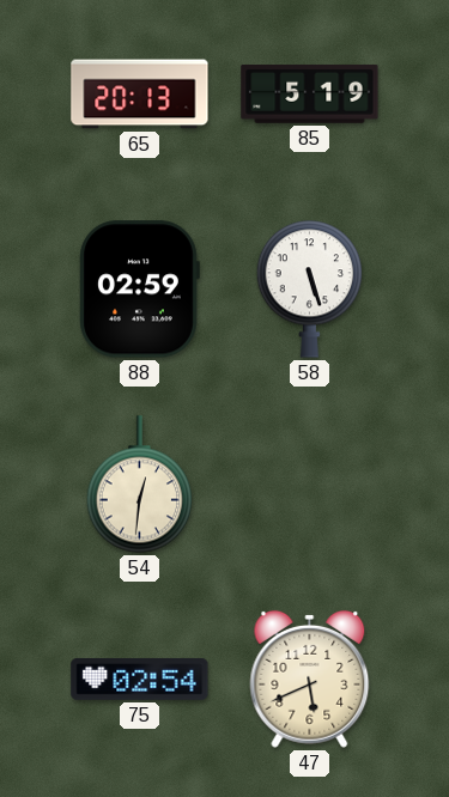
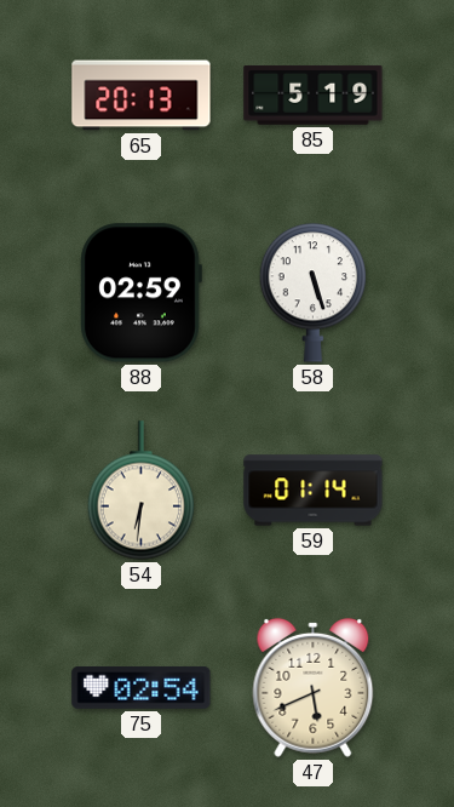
54: 12:31 -> 6:31
59: none -> 01:14
